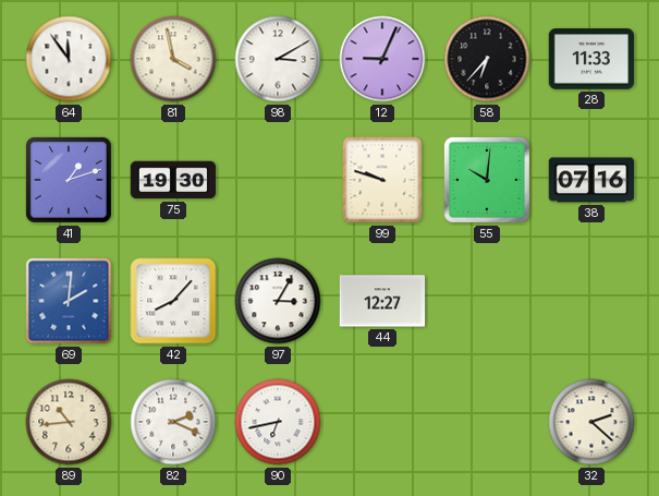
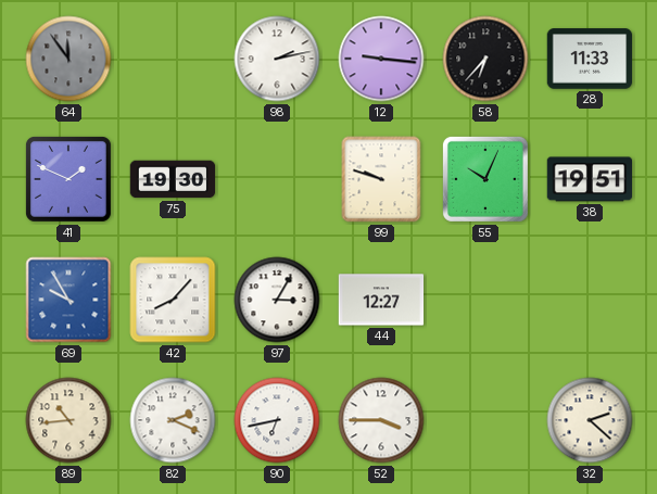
64 dial: white -> grey
81: 3:58 -> none
98: 3:10 -> 2:13
12: 9:04 -> 9:16
41: 1:12 -> 1:49
55: 10:01 -> 10:04
38: 07:16 -> 19:51
69: 2:01 -> 9:55
52: none -> 3:45
